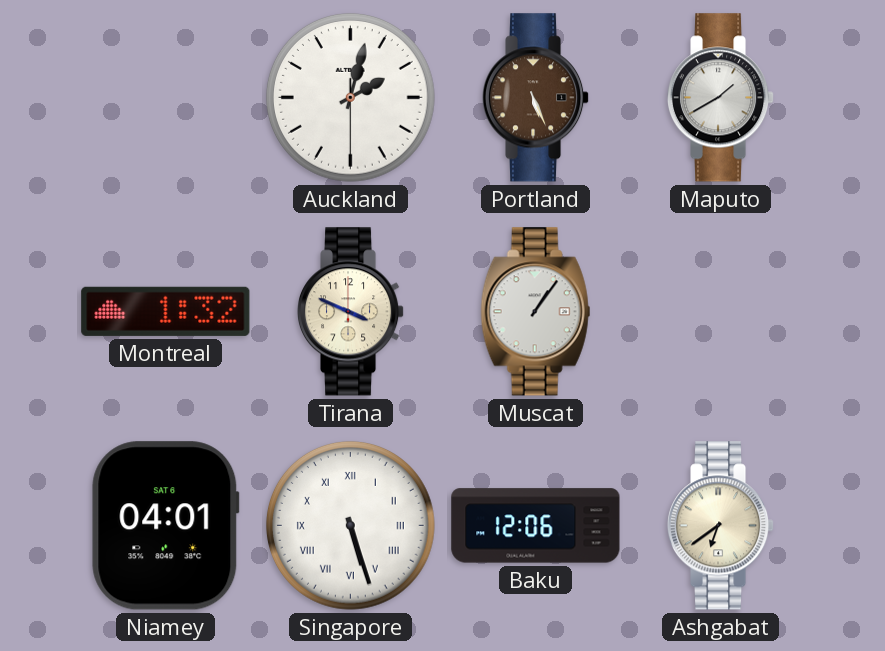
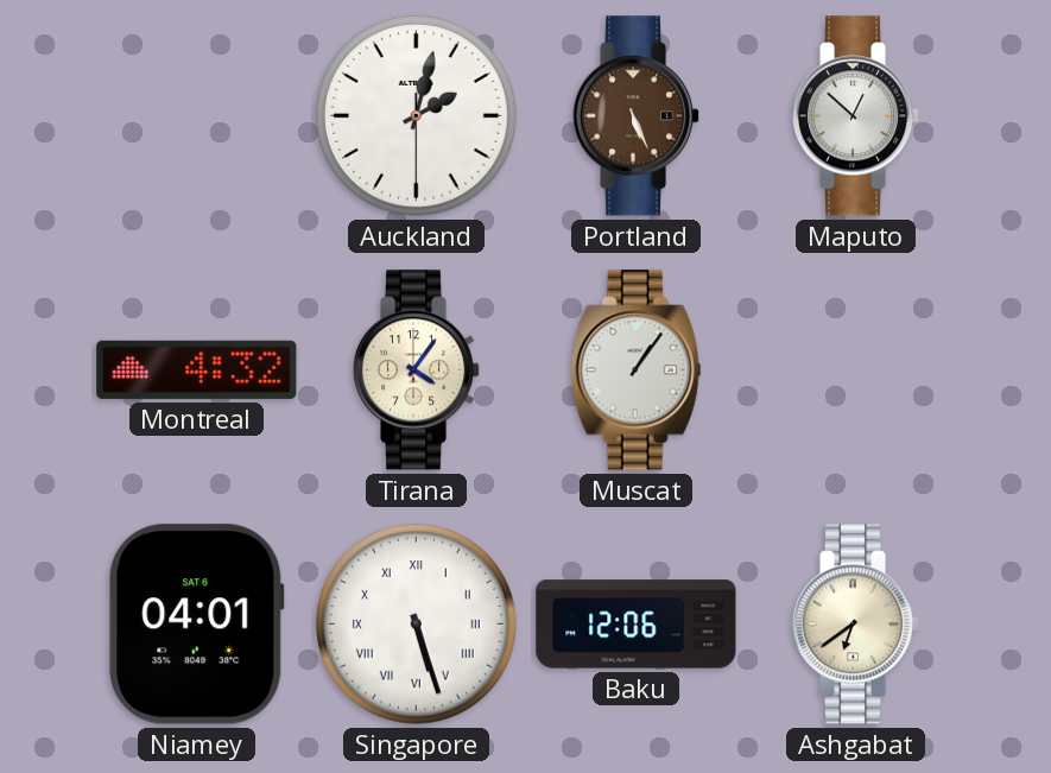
Maputo: 1:40 -> 12:52
Montreal: 1:32 -> 4:32
Tirana: 3:49 -> 4:06
